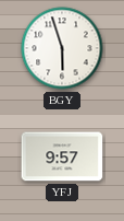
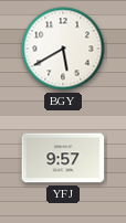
BGY: 5:57 -> 5:40
